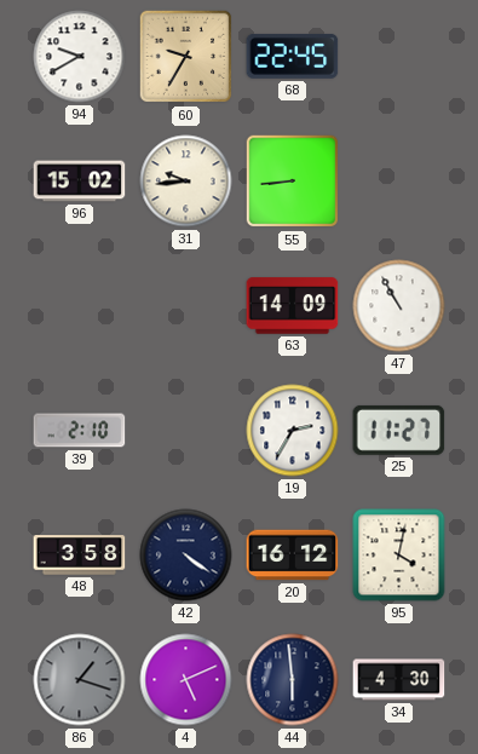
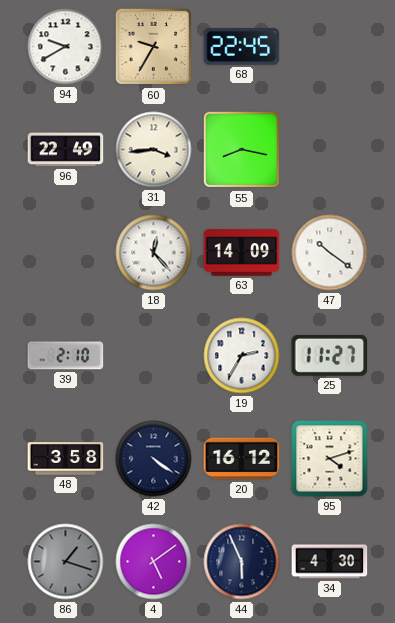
96: 15:02 -> 22:49
31: 9:44 -> 3:44
55: 8:44 -> 8:17
18: none -> 12:23
47: 10:55 -> 10:21
95: 4:02 -> 4:12
4: 5:11 -> 5:09
44: 5:59 -> 5:56
